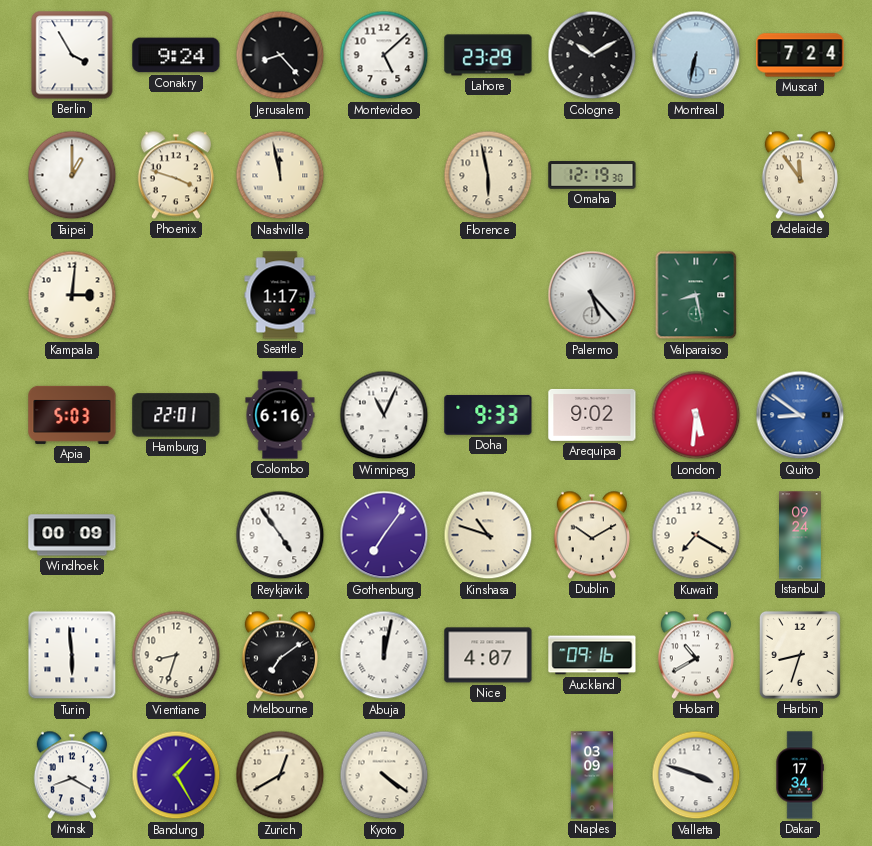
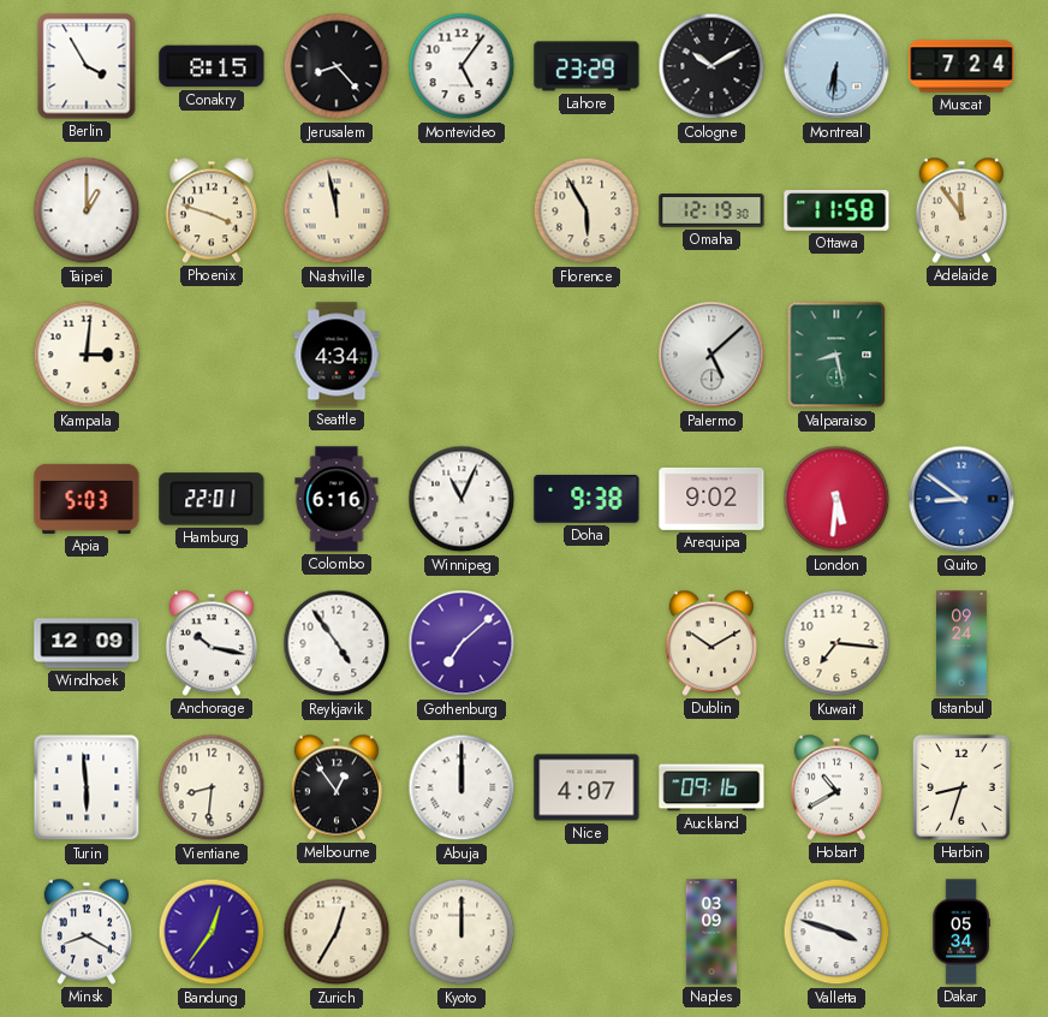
Conakry: 9:24 -> 8:15
Montevideo: 5:08 -> 5:06
Montreal: 6:32 -> 6:31
Florence: 5:58 -> 5:55
Ottawa: none -> 11:58
Seattle: 1:17 -> 4:34
Palermo: 5:23 -> 5:08
Doha: 9:33 -> 9:38
Windhoek: 00:09 -> 12:09
Anchorage: none -> 10:17
Gothenburg: 7:06 -> 7:08
Kinshasa: 10:48 -> none
Kuwait: 7:20 -> 7:16
Vientiane: 8:33 -> 8:31
Melbourne: 7:09 -> 12:54
Abuja: 12:02 -> 12:00
Bandung: 1:25 -> 12:36
Zurich: 12:40 -> 12:35
Kyoto: 4:21 -> 12:00
Dakar: 17:34 -> 05:34
